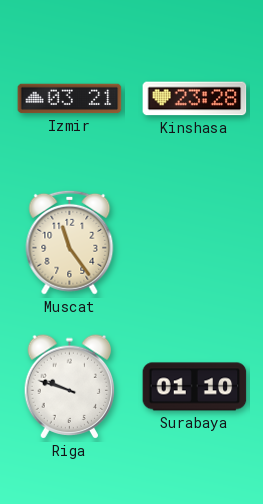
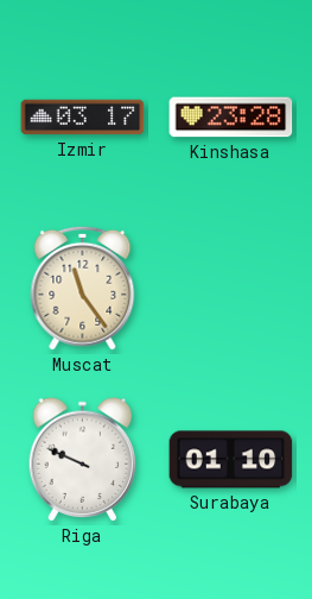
Izmir: 03:21 -> 03:17
Riga: 9:48 -> 9:49
